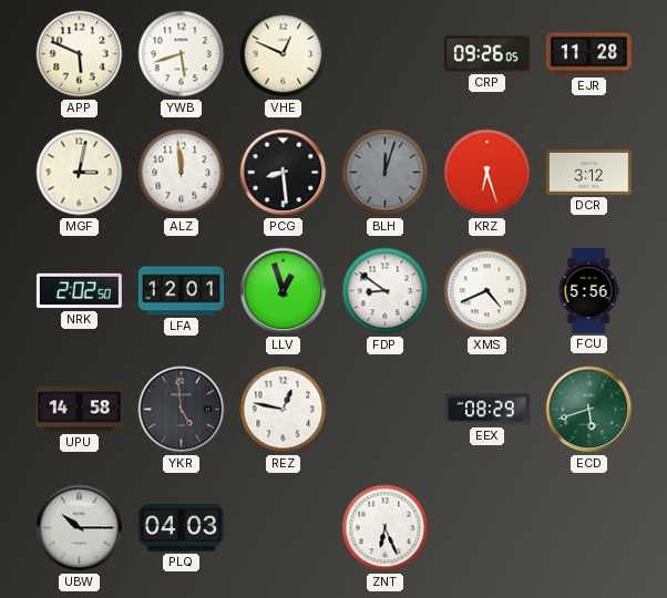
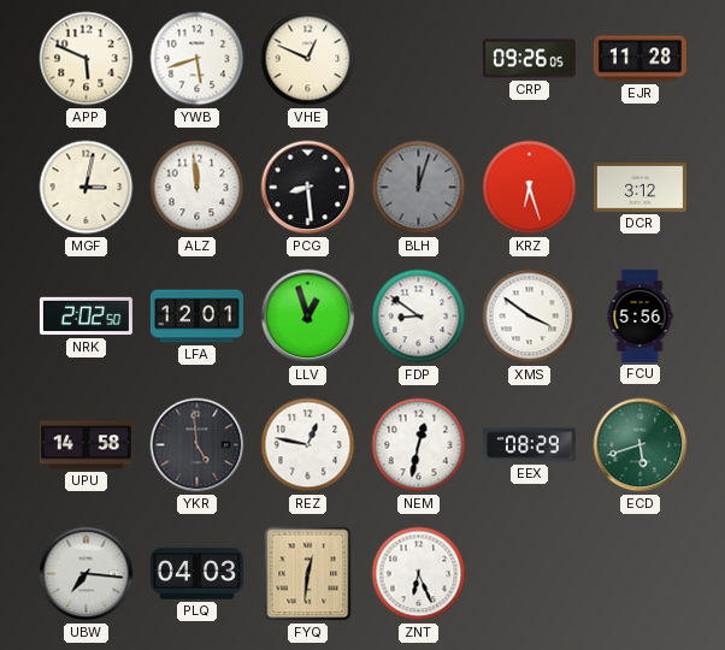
XMS: 4:41 -> 3:51
NEM: none -> 12:32
UBW: 10:15 -> 7:16
FYQ: none -> 12:31
